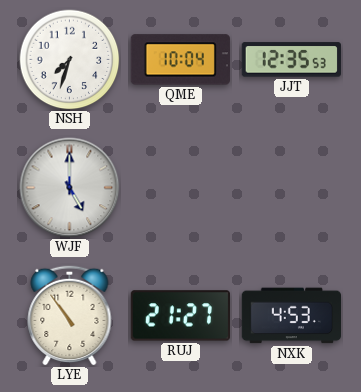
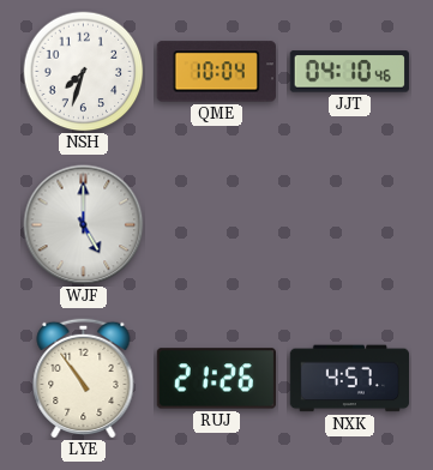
JJT: 12:35 -> 04:10
RUJ: 21:27 -> 21:26
NXK: 4:53 -> 4:57
